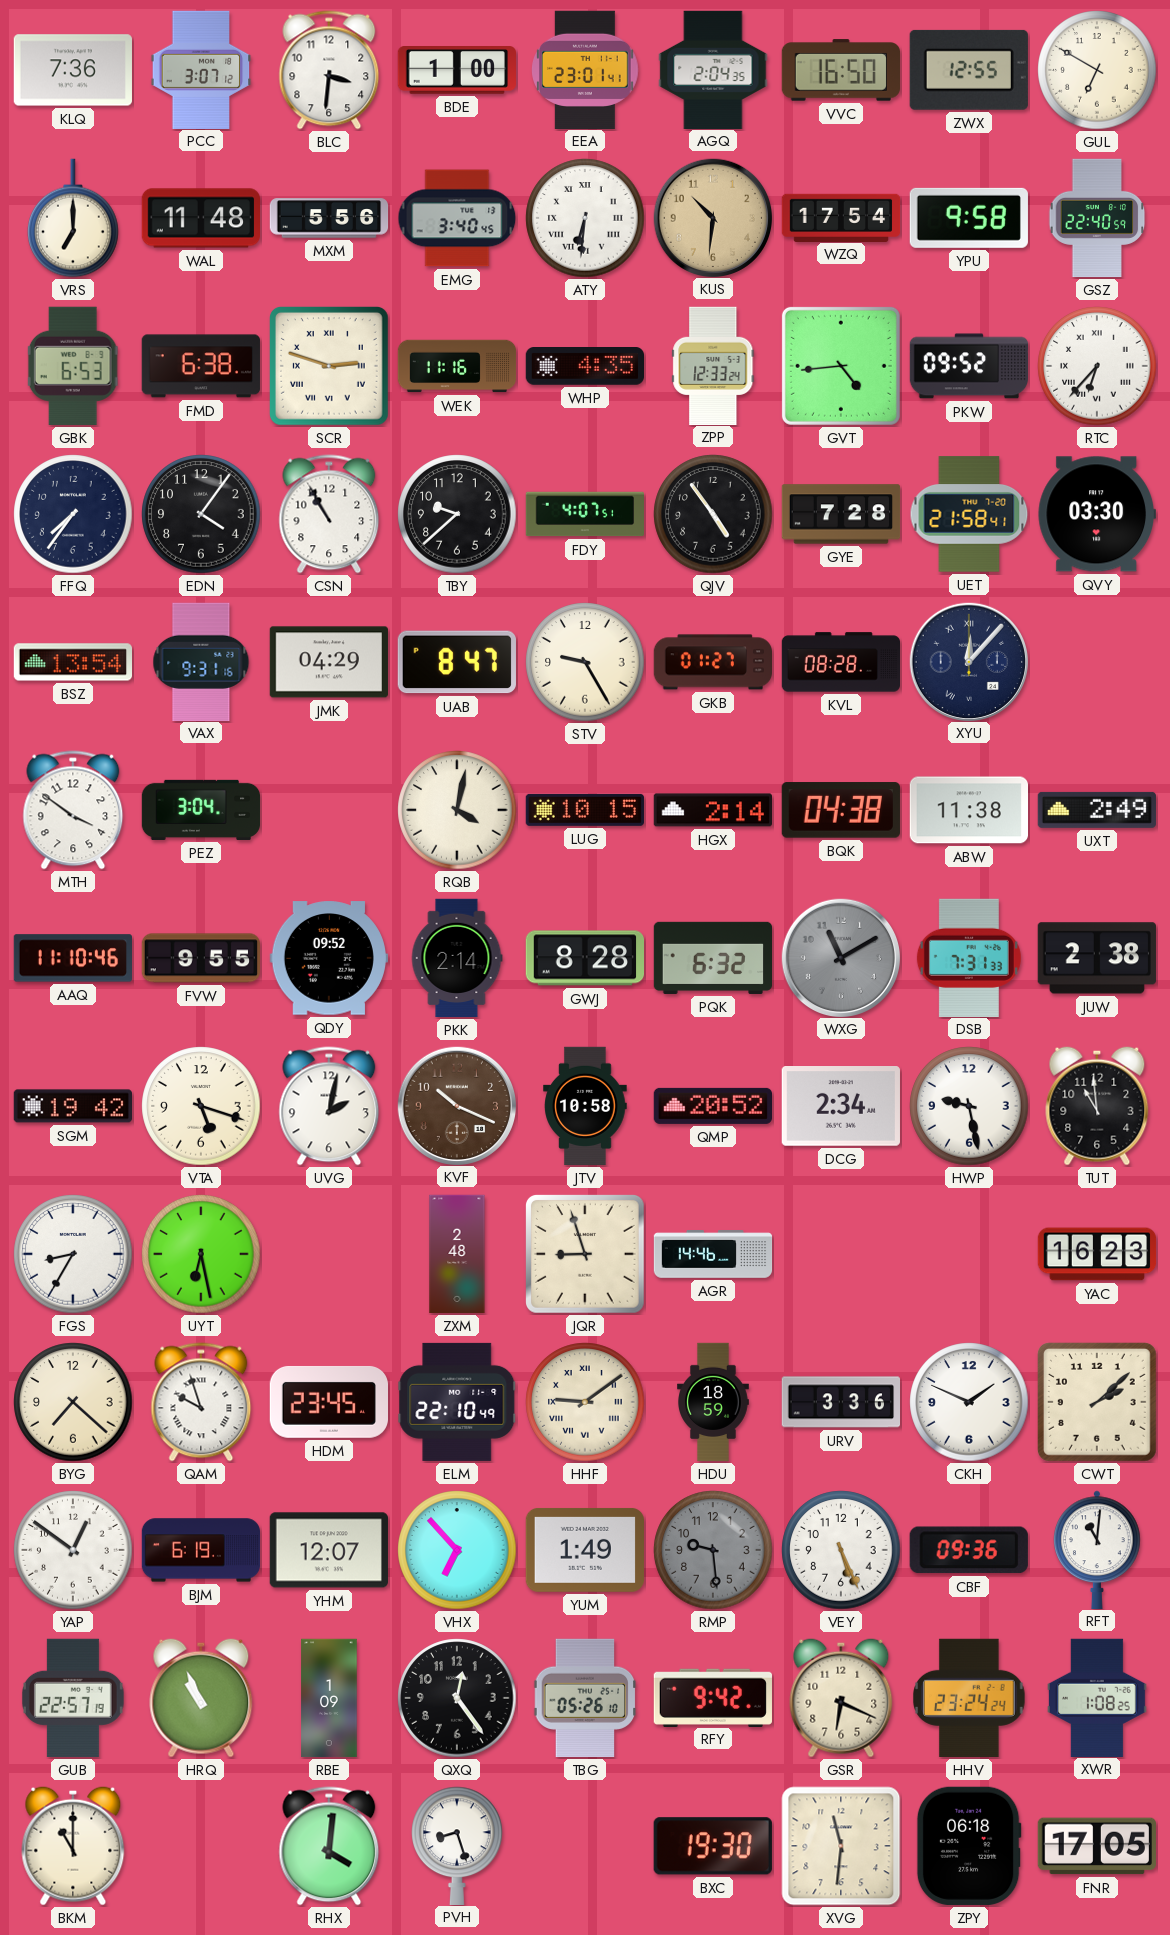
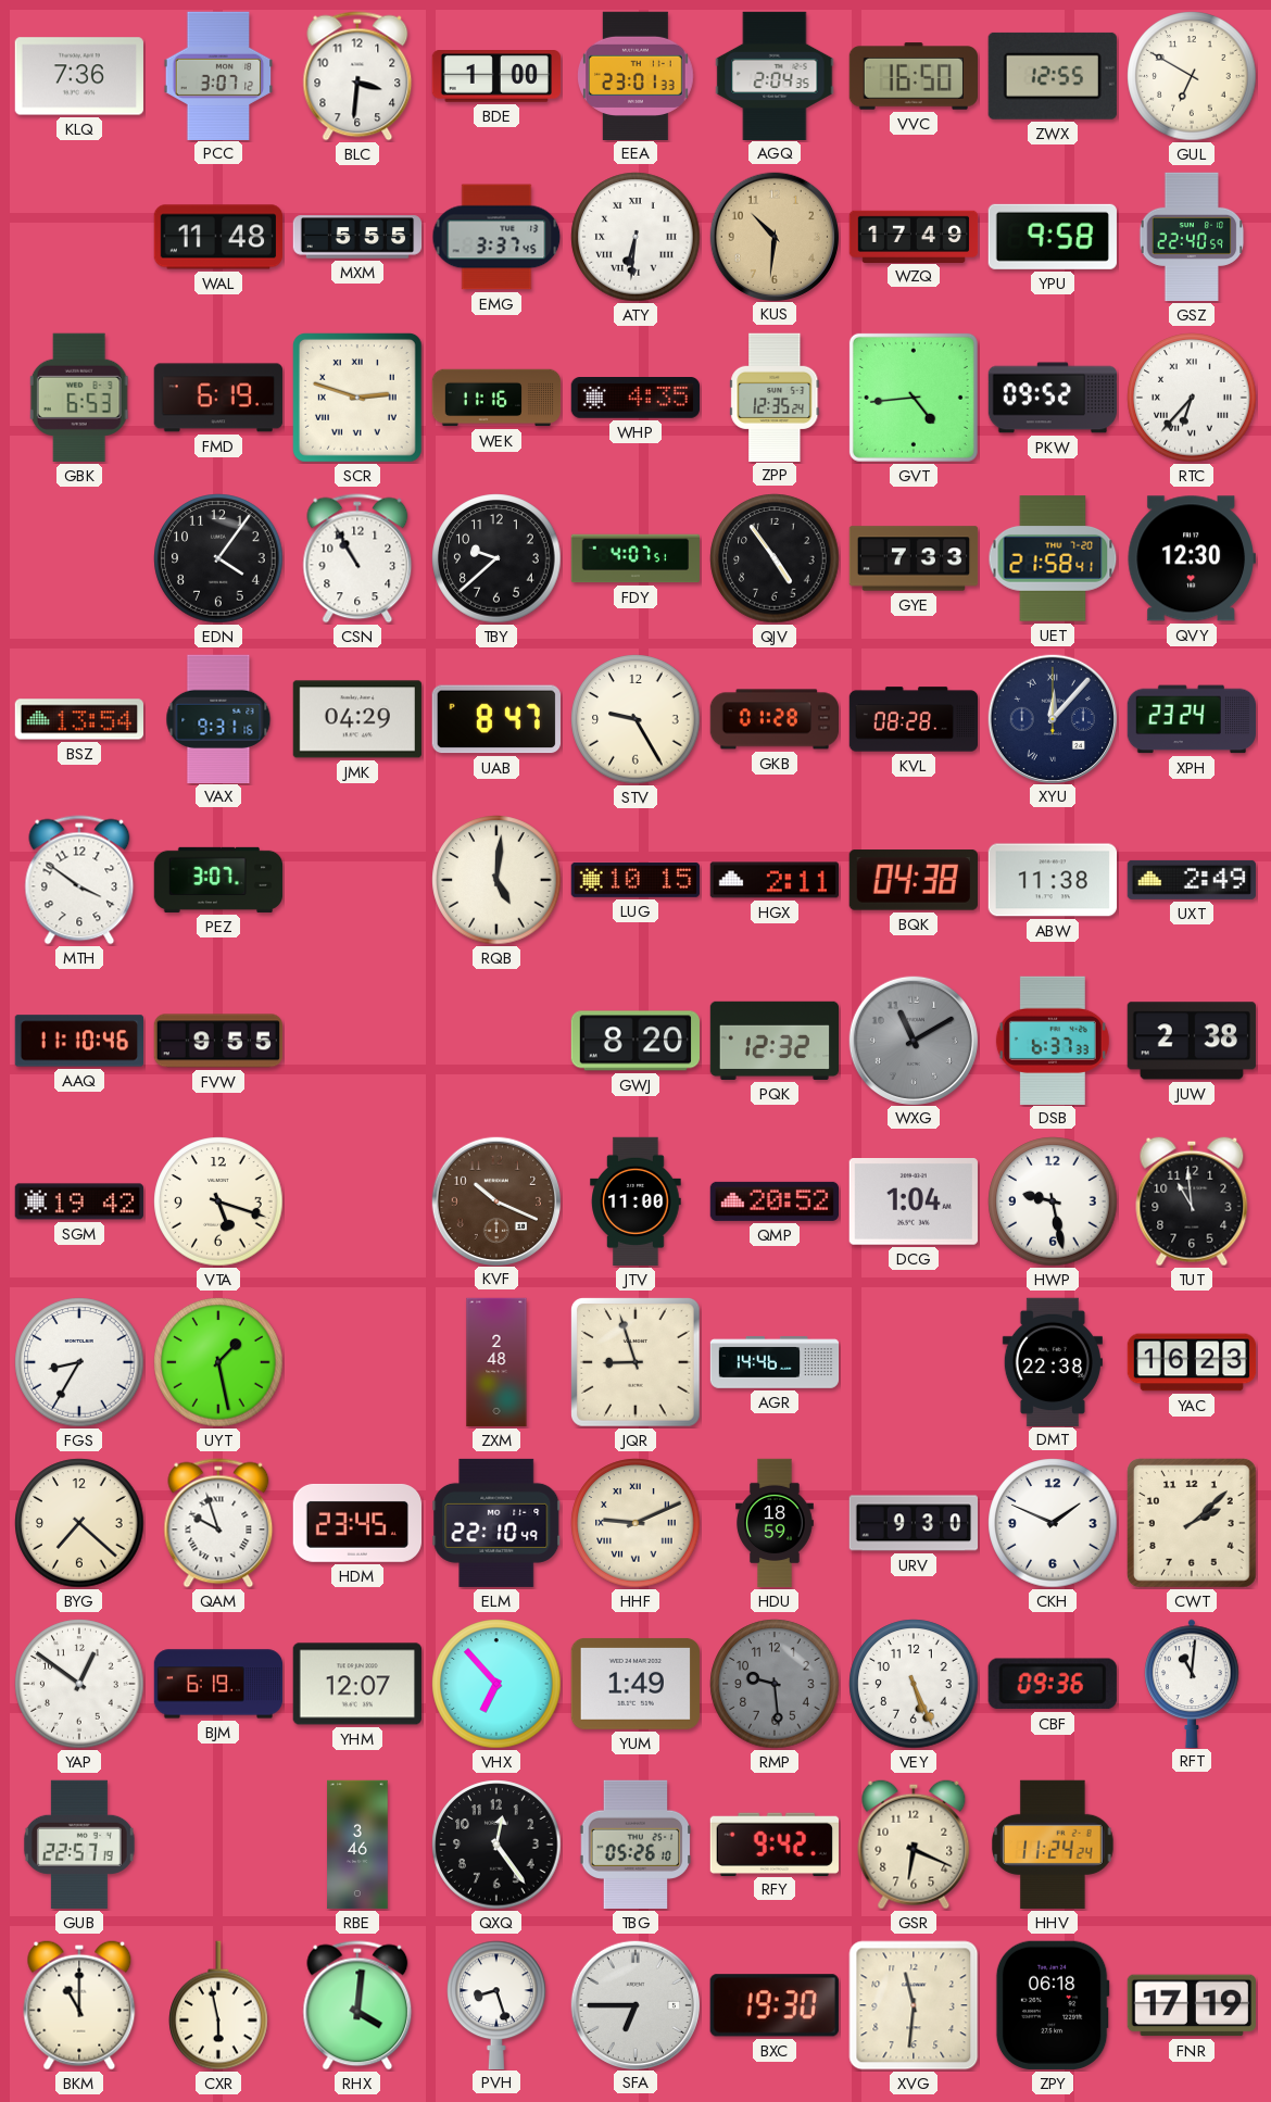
EEA: 23:01:41 -> 23:01:33
VRS: 7:00 -> none
MXM: 5:56 -> 5:55
EMG: 3:40 -> 3:37
WZQ: 17:54 -> 17:49
FMD: 6:38 -> 6:19
ZPP: 12:33 -> 12:35
FFQ: 7:36 -> none
GYE: 7:28 -> 7:33
QVY: 03:30 -> 12:30
GKB: 01:27 -> 01:28
XPH: none -> 23:24
PEZ: 3:04 -> 3:07
RQB: 4:02 -> 5:01
HGX: 2:14 -> 2:11
QDY: 09:52 -> none
PKK: 2:14 -> none
GWJ: 8:28 -> 8:20
PQK: 6:32 -> 12:32
DSB: 7:31 -> 6:37
UVG: 2:02 -> none
JTV: 10:58 -> 11:00
DCG: 2:34 -> 1:04
UYT: 6:28 -> 1:28
DMT: none -> 22:38
HHF: 9:09 -> 9:11
URV: 3:36 -> 9:30
HRQ: 10:56 -> none
RBE: 1:09 -> 3:46
HHV: 23:24 -> 11:24
XWR: 1:08 -> none
CXR: none -> 5:58
SFA: none -> 6:45
FNR: 17:05 -> 17:19
